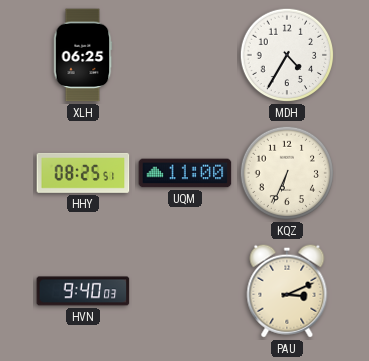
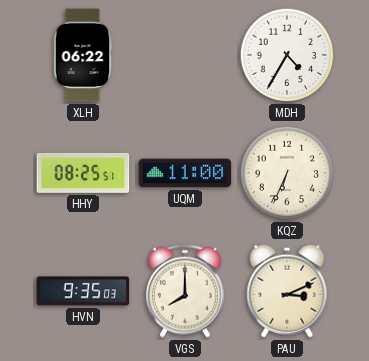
XLH: 06:25 -> 06:22
HVN: 9:40 -> 9:35
VGS: none -> 8:00
